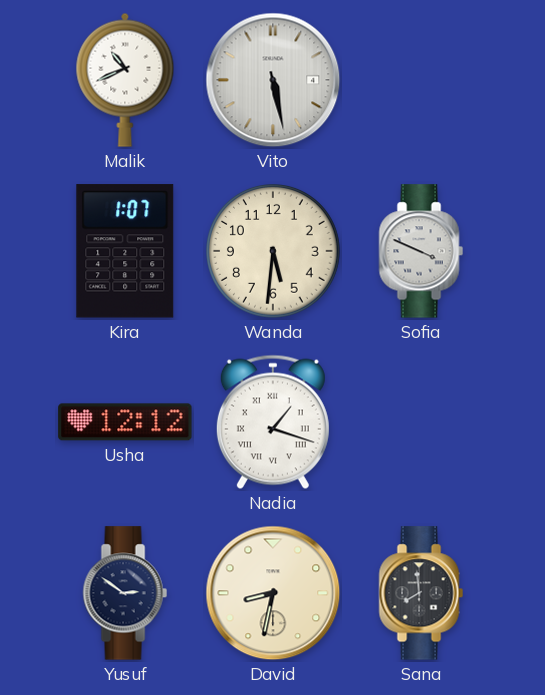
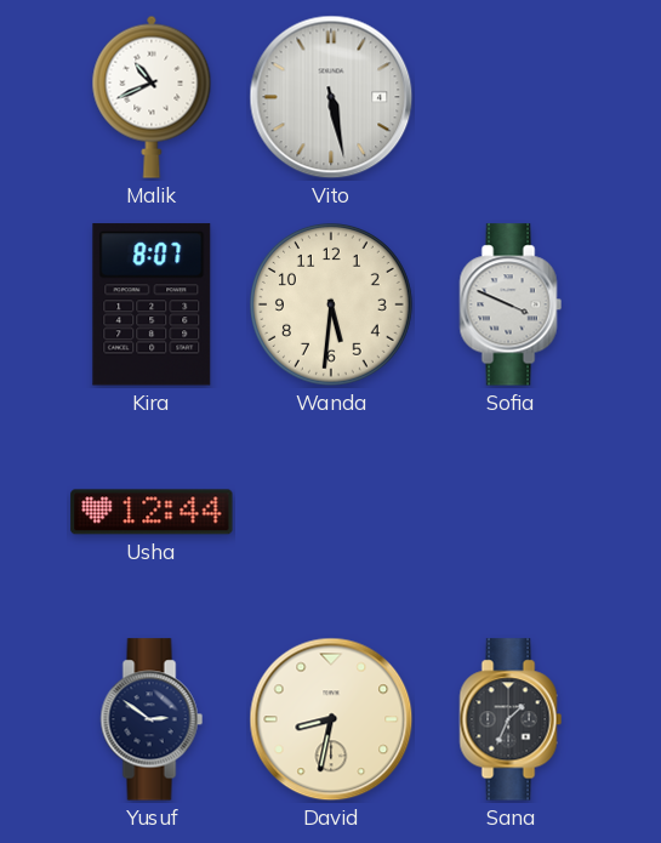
Kira: 1:07 -> 8:07
Usha: 12:12 -> 12:44
Nadia: 1:18 -> none
Sana: 7:59 -> 1:34
